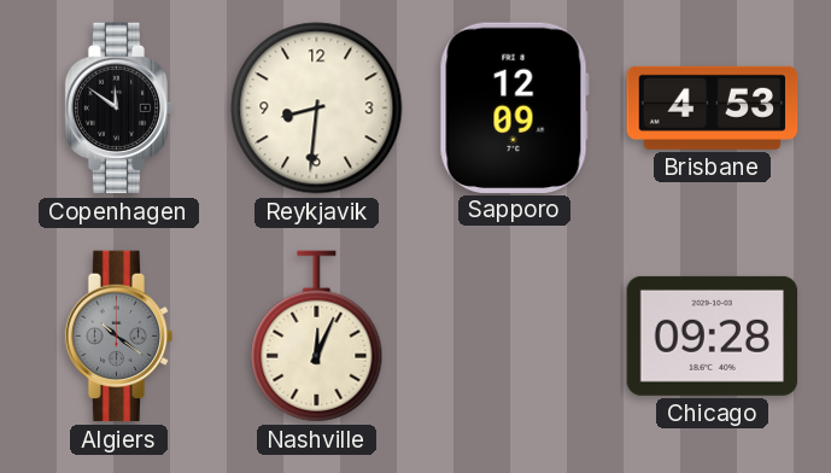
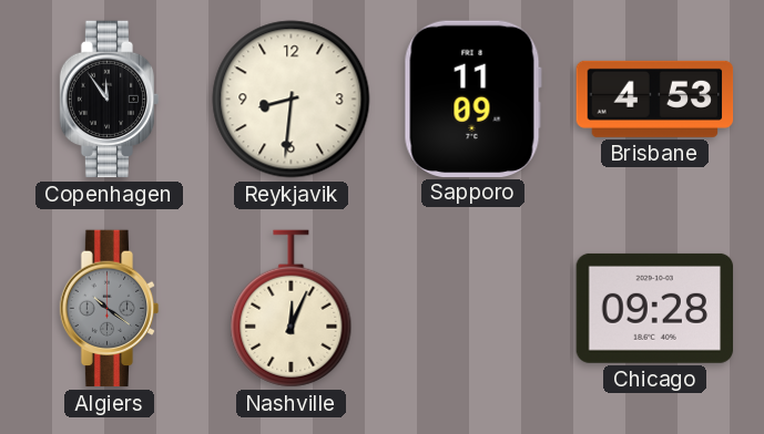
Copenhagen: 11:51 -> 11:54
Sapporo: 12:09 -> 11:09
